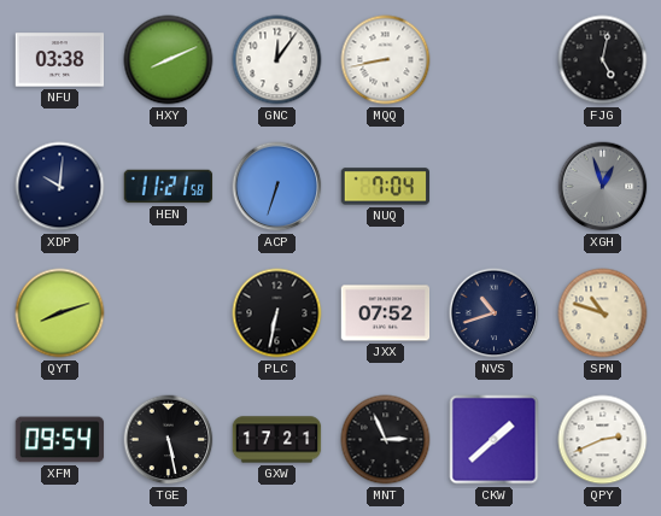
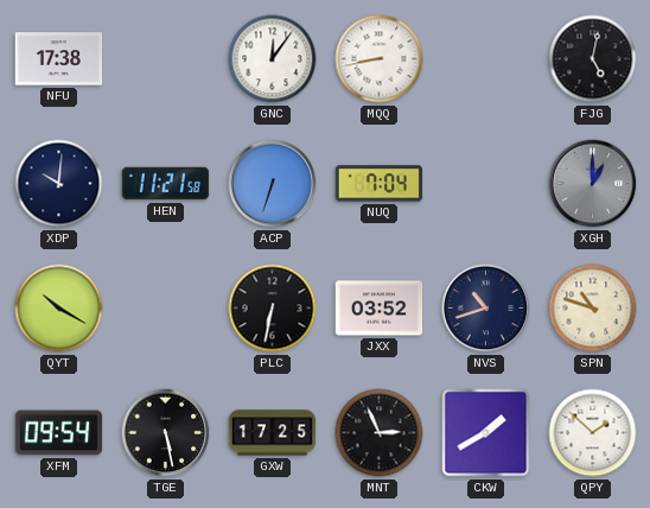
NFU: 03:38 -> 17:38
HXY: 8:11 -> none
XGH: 12:57 -> 1:00
QYT: 8:12 -> 10:20
JXX: 07:52 -> 03:52
GXW: 17:21 -> 17:25
CKW: 1:38 -> 1:40
QPY: 2:41 -> 1:52
